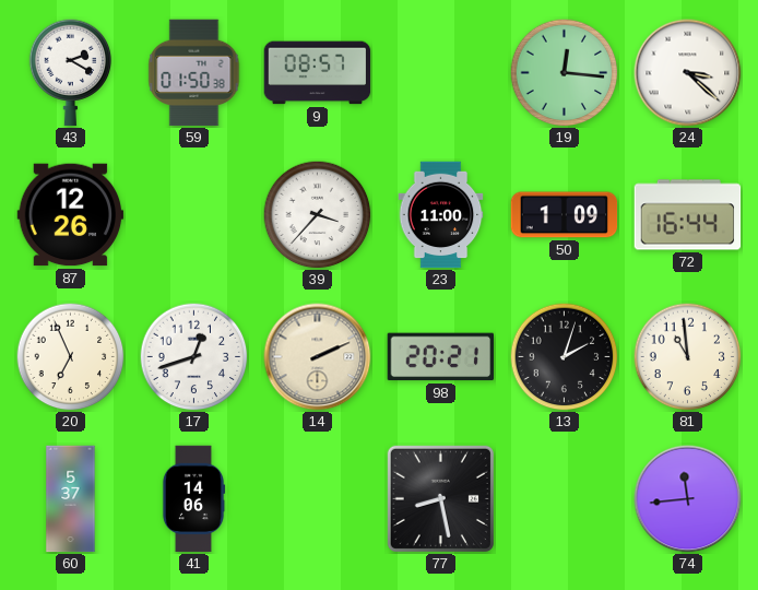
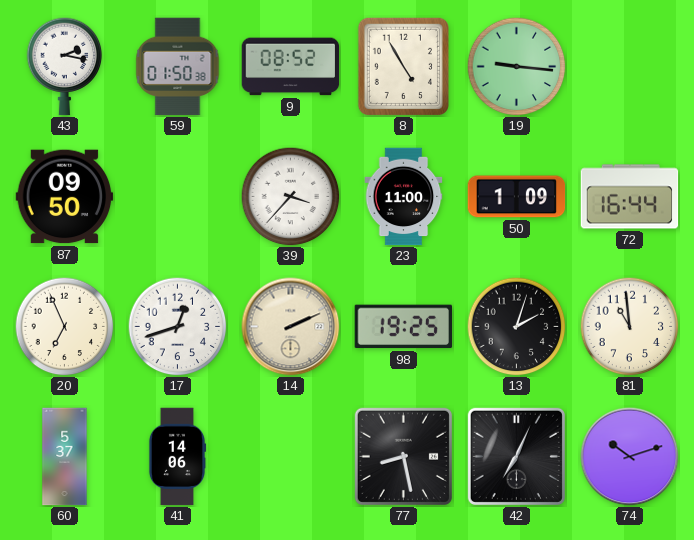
43: 2:20 -> 2:17
9: 08:57 -> 08:52
8: none -> 4:55
19: 12:16 -> 9:16
24: 3:22 -> none
87: 12:26 -> 09:50
98: 20:21 -> 19:25
42: none -> 7:04
74: 11:44 -> 10:12
